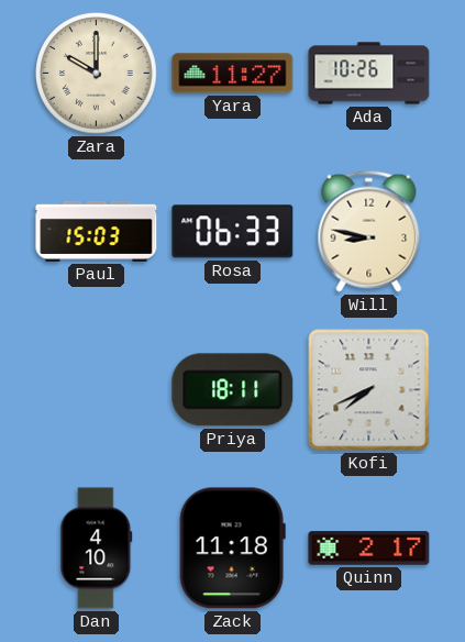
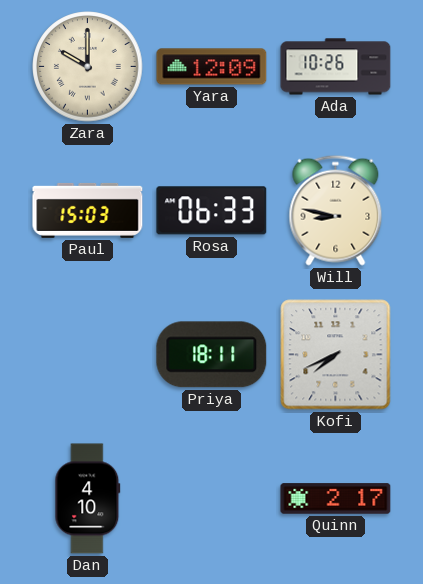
Yara: 11:27 -> 12:09
Zack: 11:18 -> none
